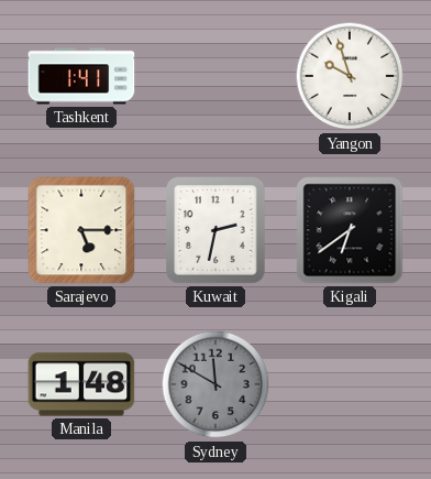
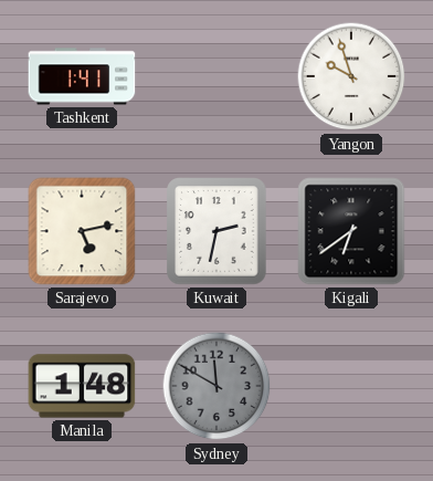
Sarajevo: 5:15 -> 5:13
